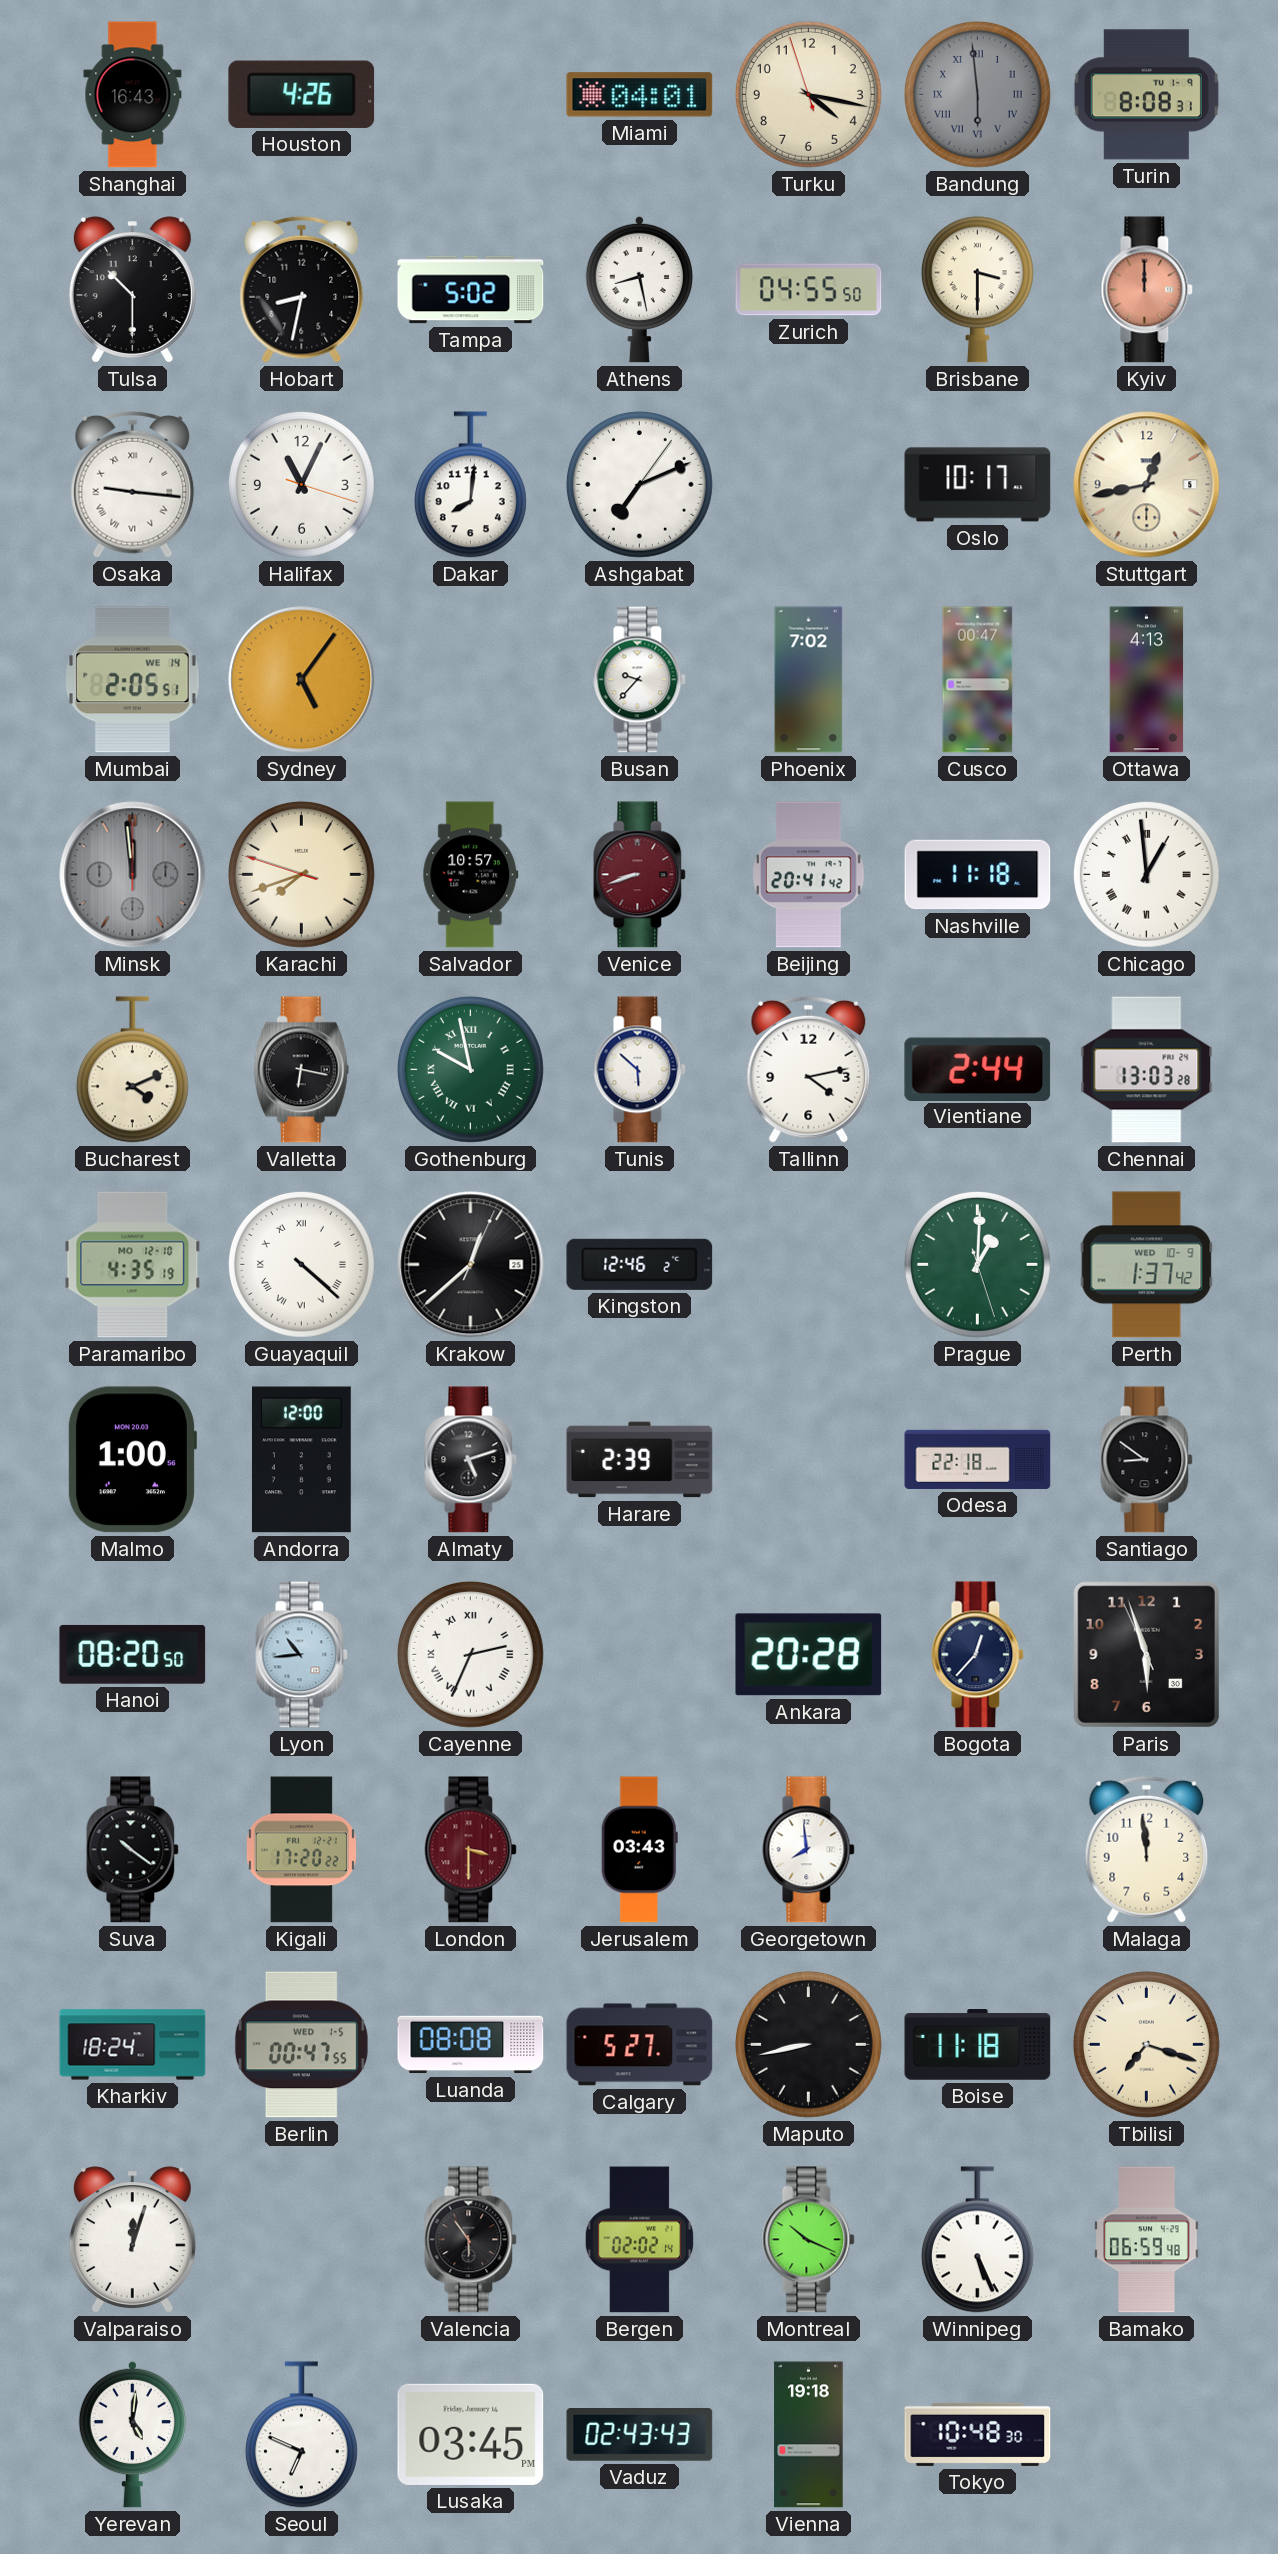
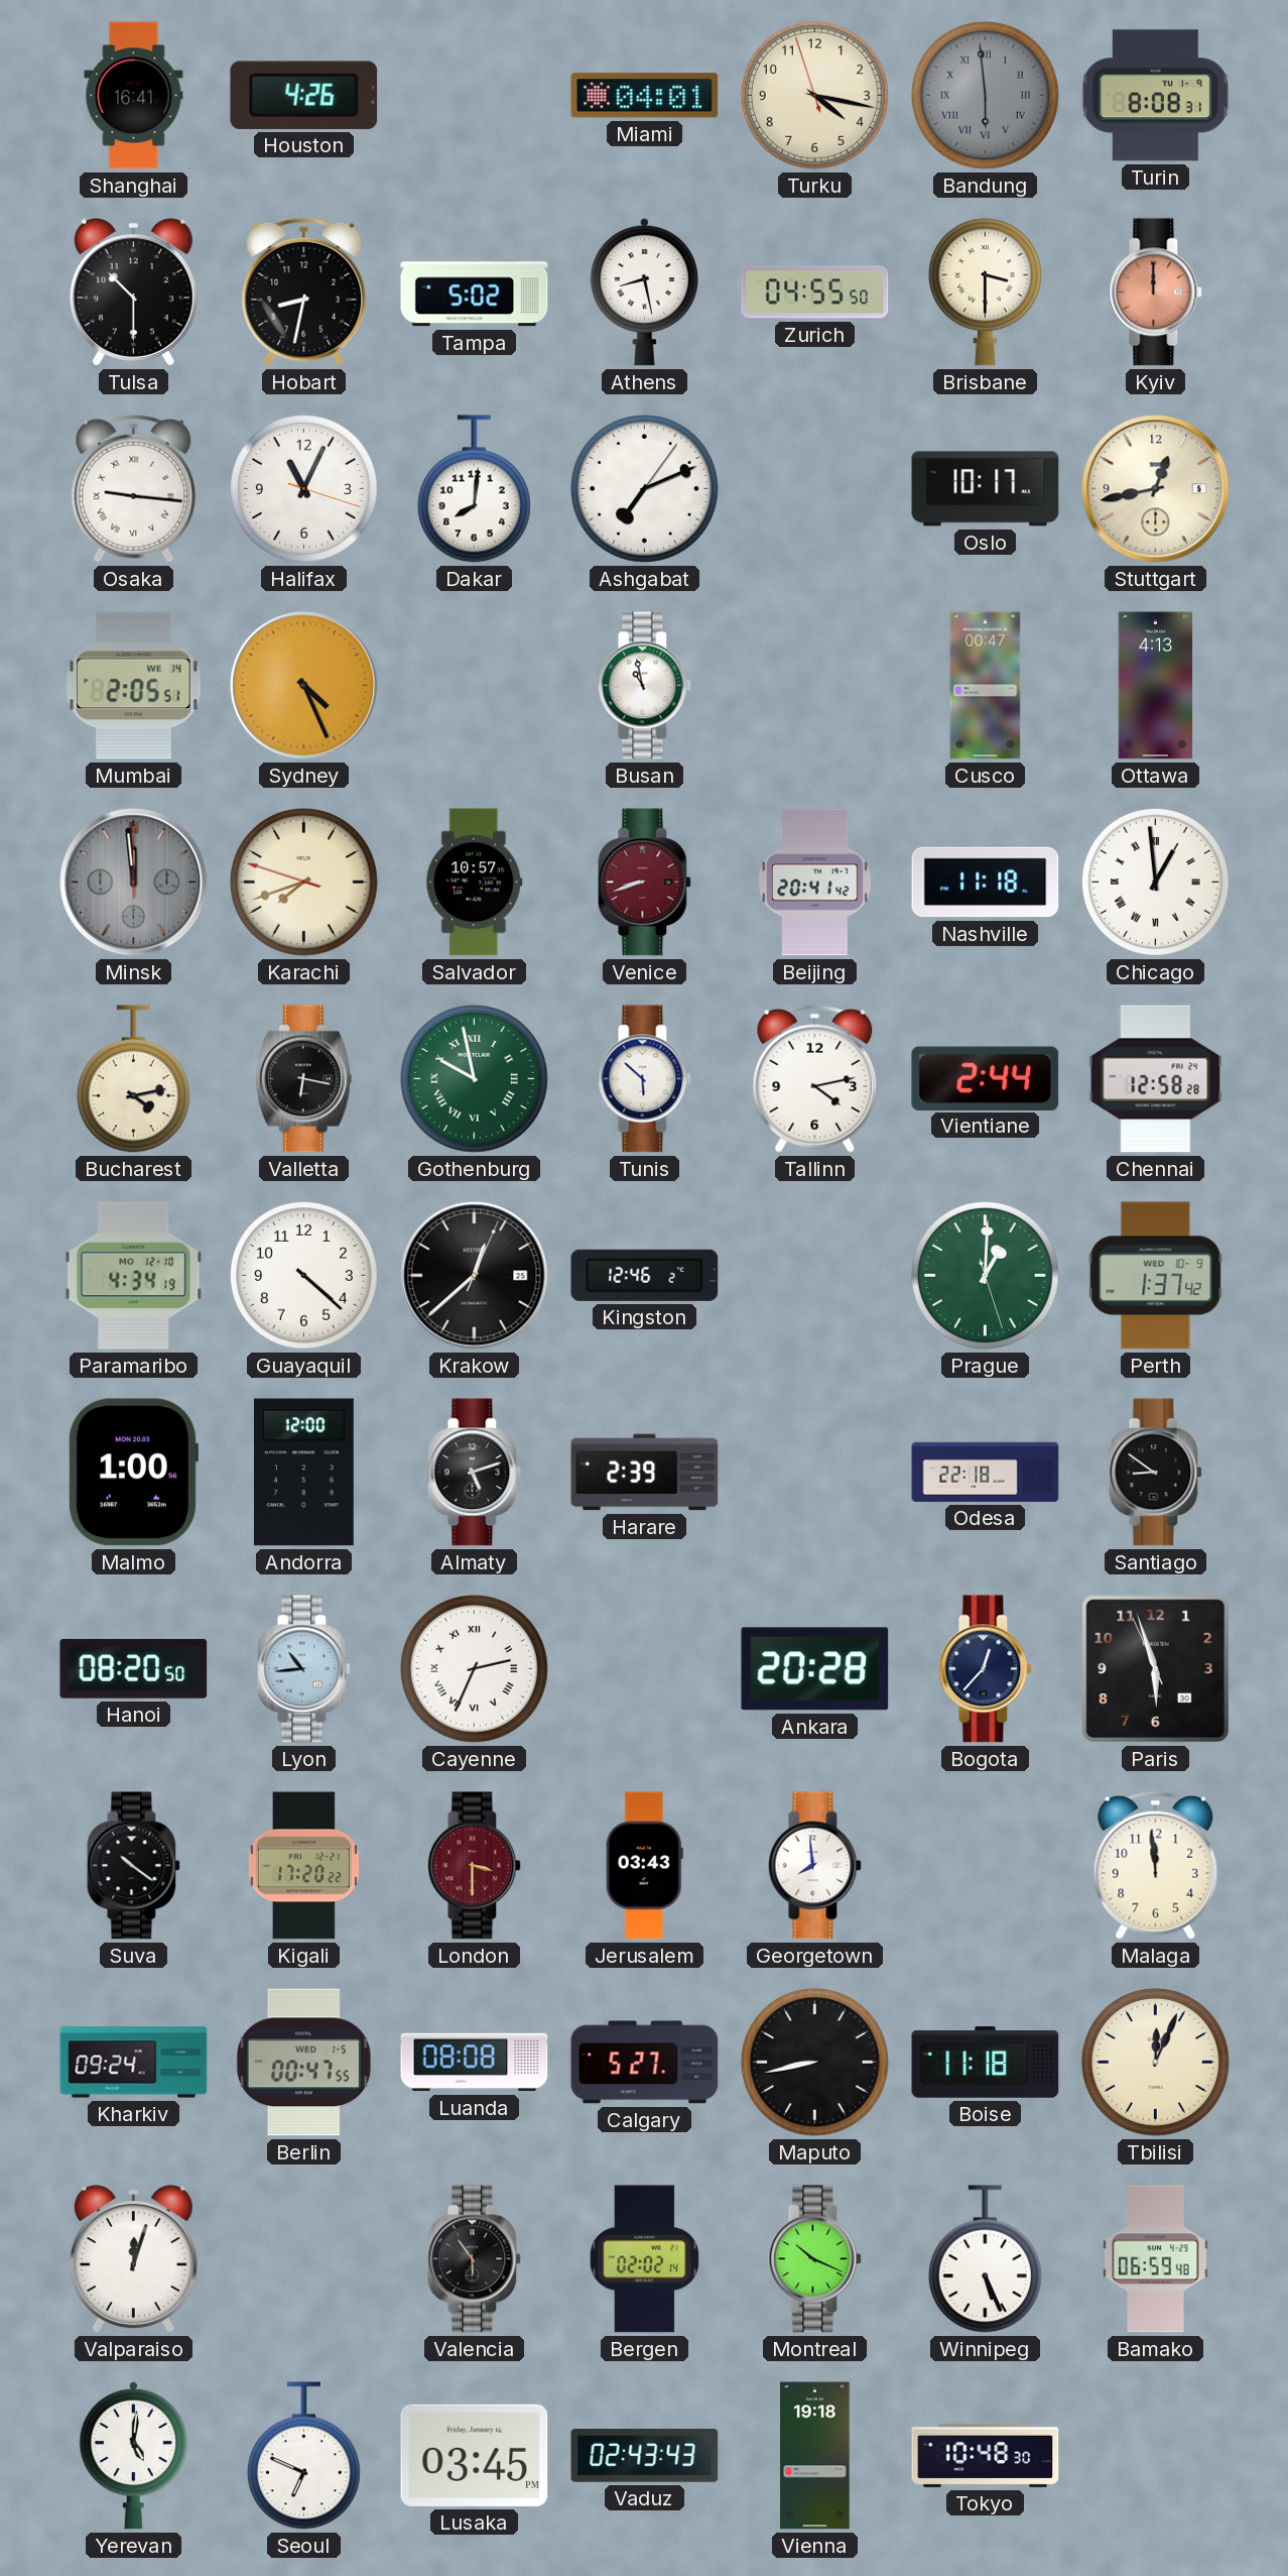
Shanghai: 16:43 -> 16:41
Sydney: 5:06 -> 4:26
Busan: 9:37 -> 10:58
Phoenix: 7:02 -> none
Bucharest: 4:11 -> 4:13
Chennai: 13:03 -> 12:58
Paramaribo: 4:35 -> 4:34
Guayaquil numerals: Roman -> Arabic
Kharkiv: 18:24 -> 09:24
Tbilisi: 7:18 -> 12:04
